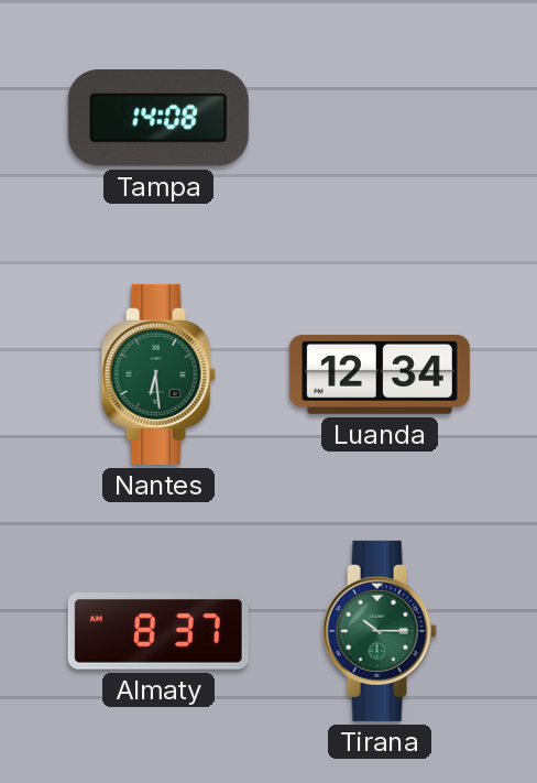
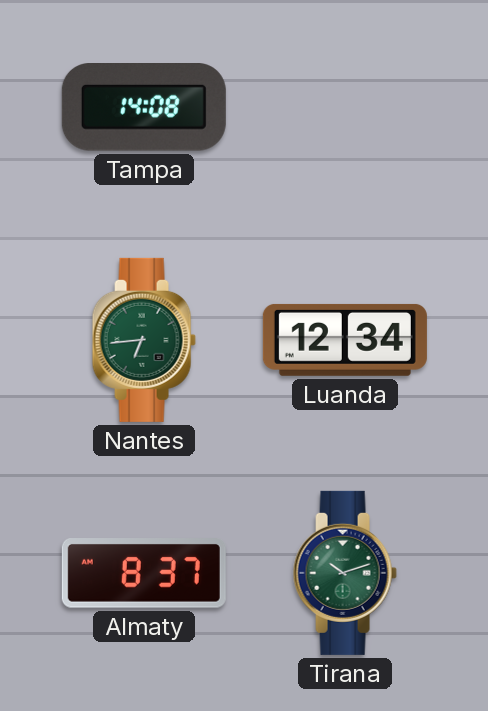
Nantes: 6:29 -> 6:44
Tirana: 10:15 -> 10:12
